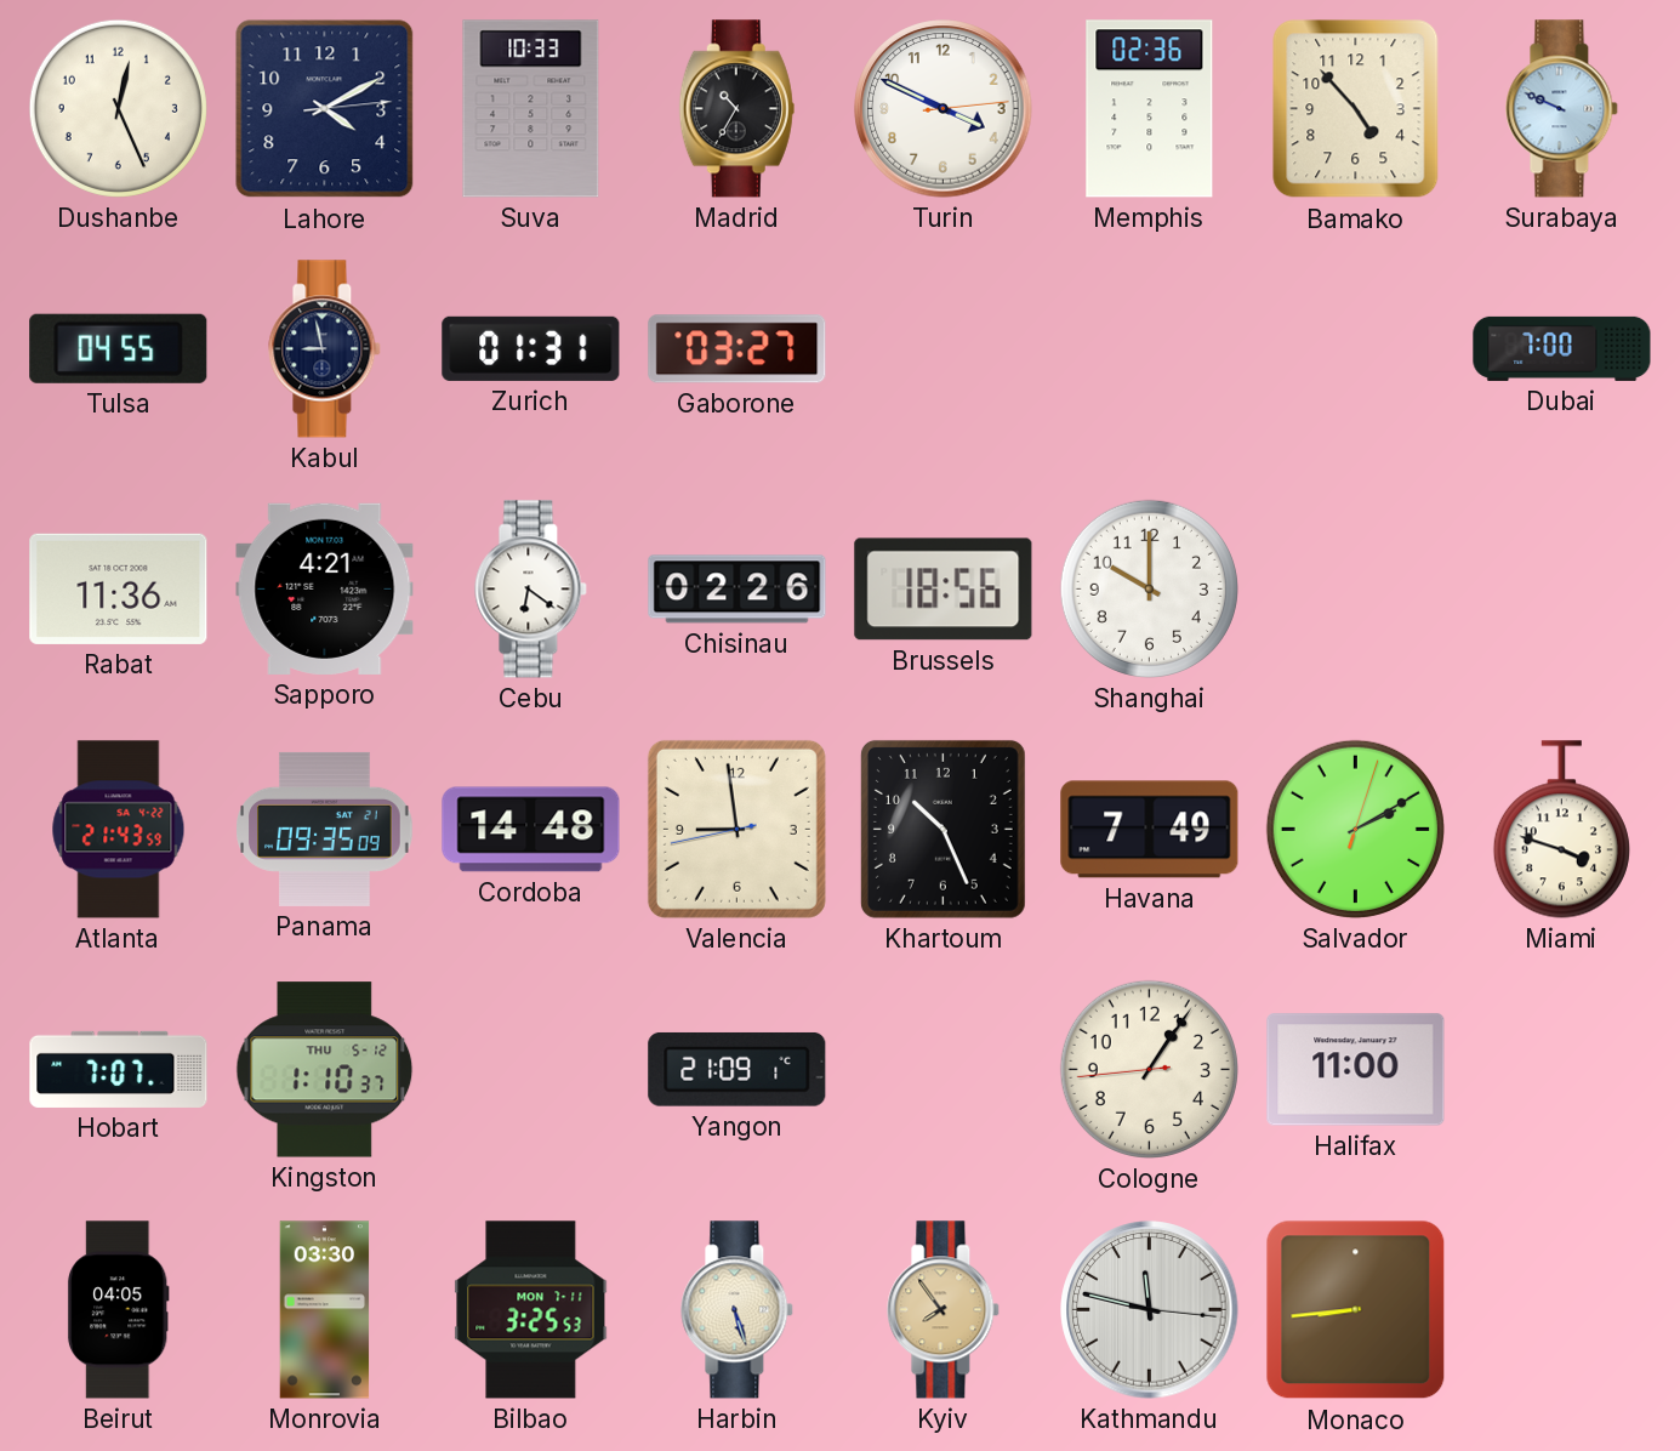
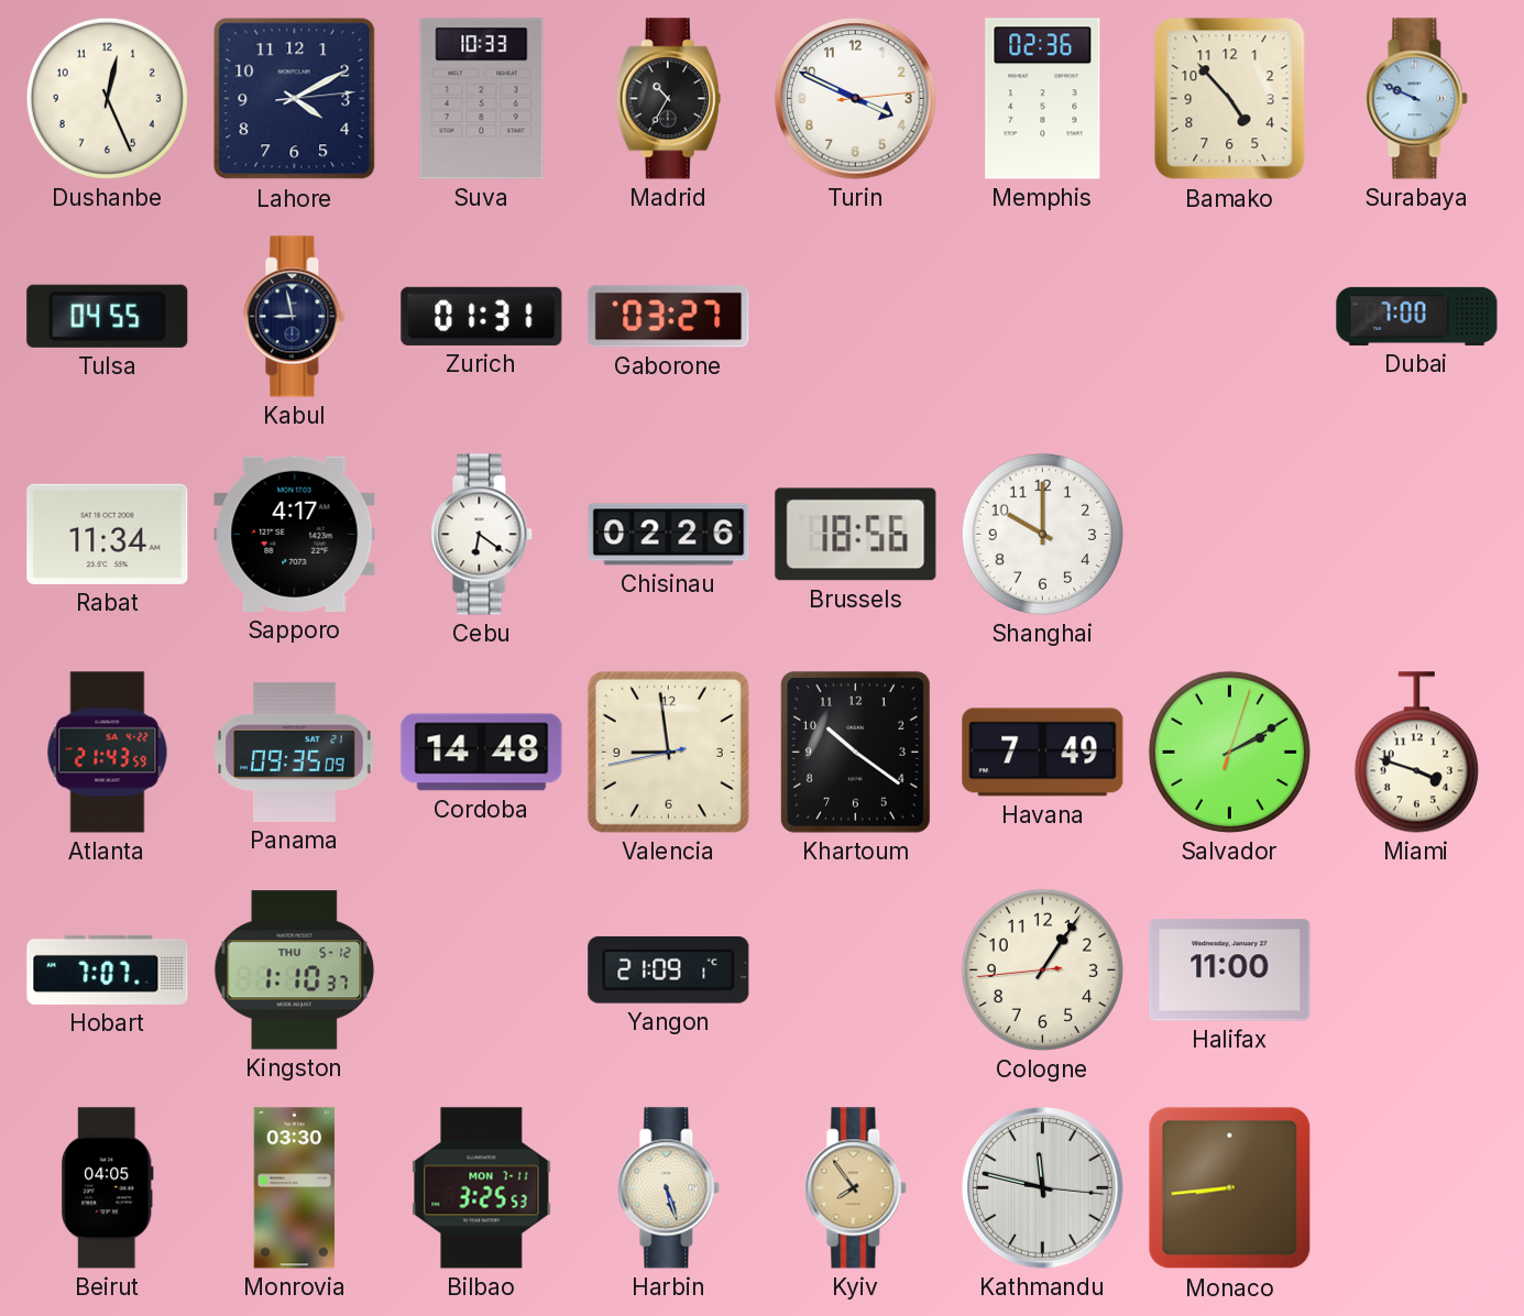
Rabat: 11:36 -> 11:34
Sapporo: 4:21 -> 4:17
Khartoum: 10:26 -> 10:21
